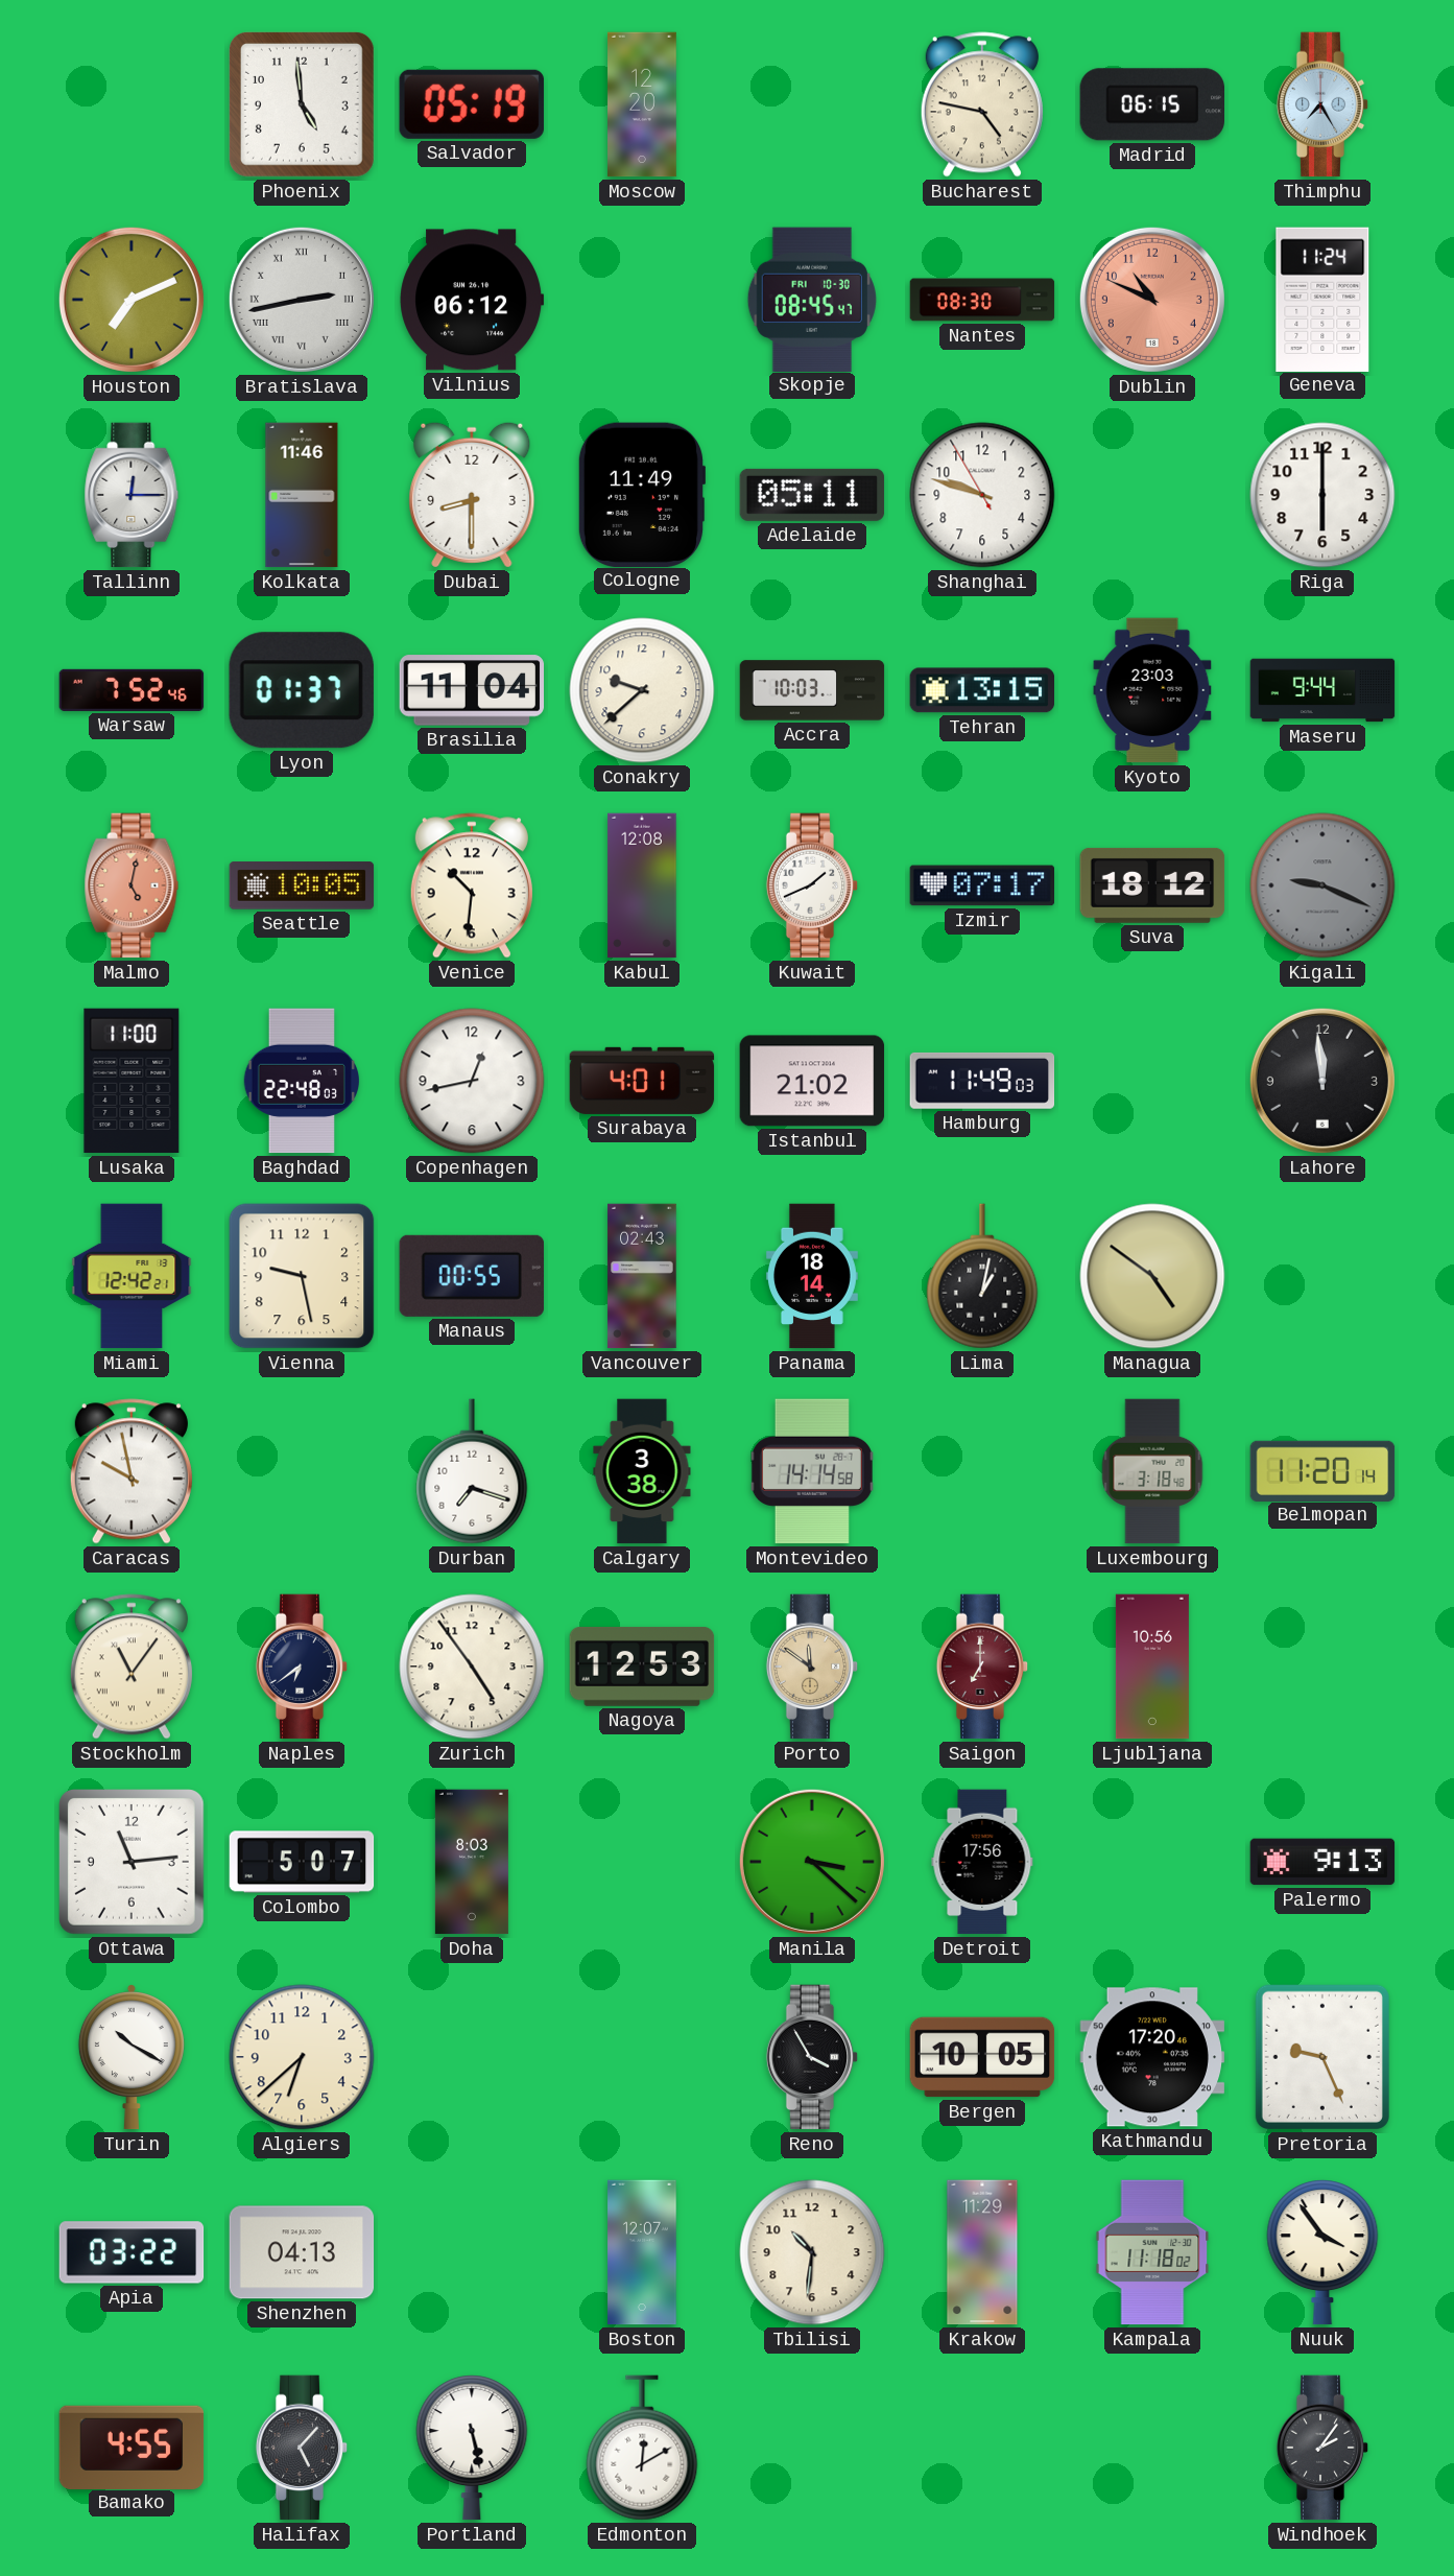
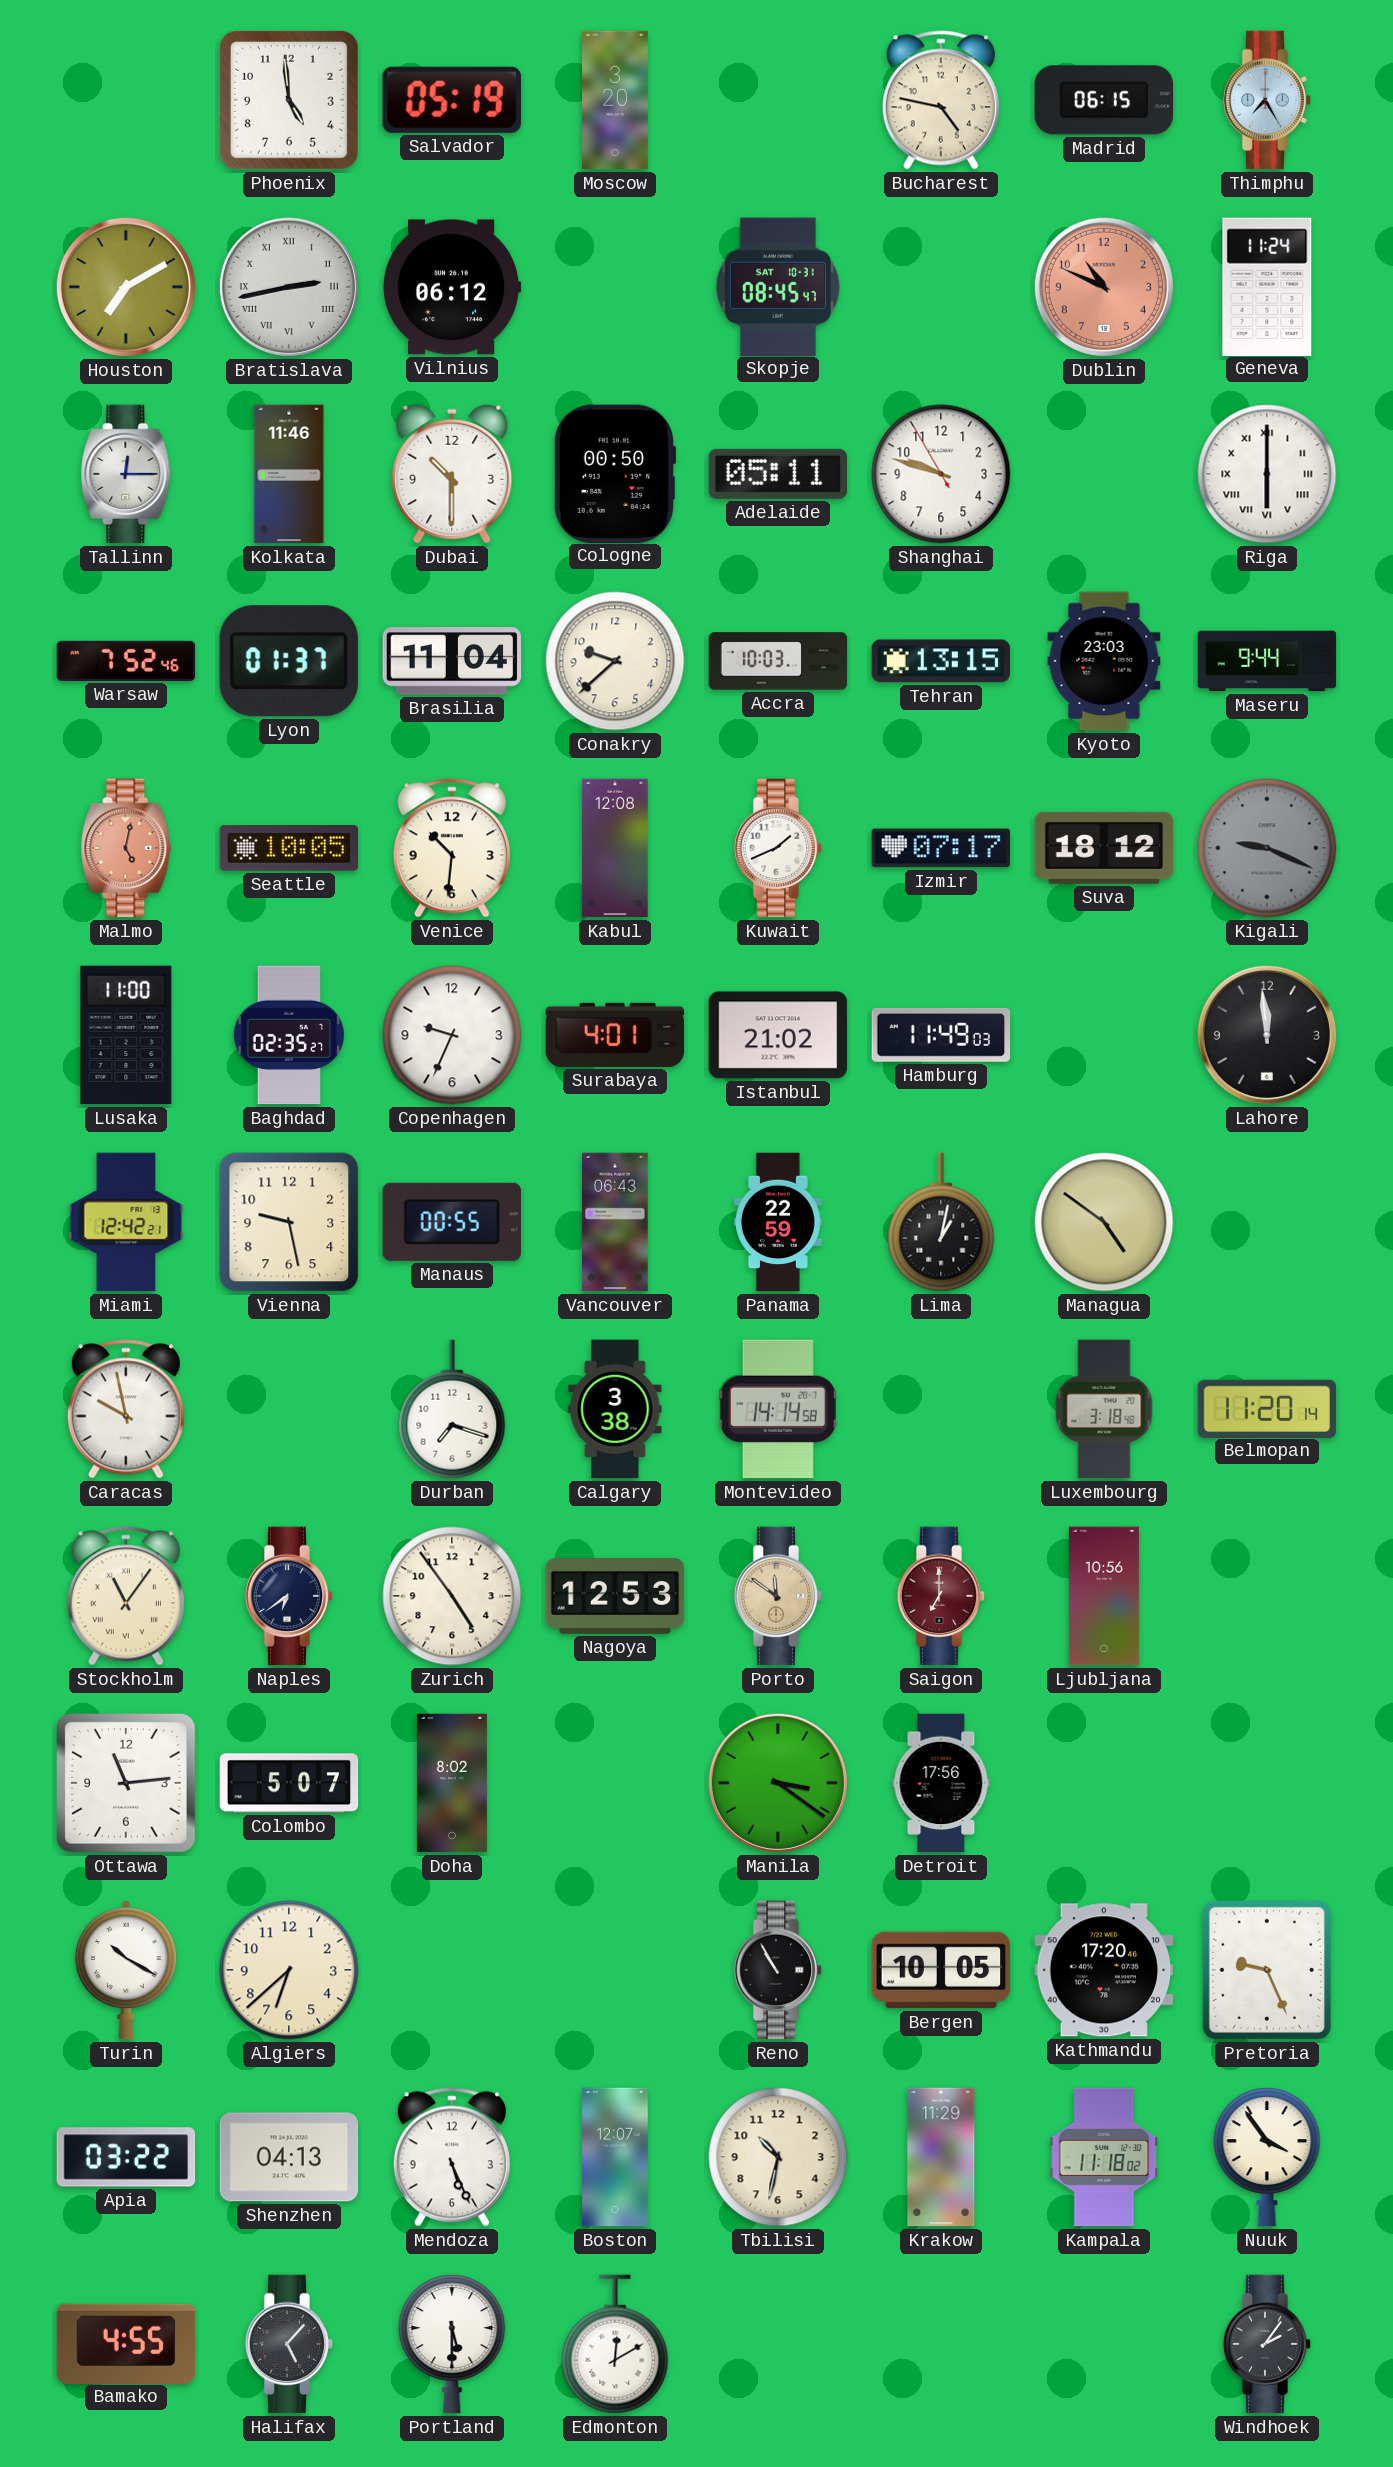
Moscow: 12:20 -> 3:20
Houston: 7:11 -> 7:10
Skopje date: FRI 10-30 -> SAT 10-31
Nantes: 08:30 -> none
Dubai: 8:30 -> 10:30
Cologne: 11:49 -> 00:50
Riga numerals: Arabic -> Roman
Baghdad: 22:48 -> 02:35
Copenhagen: 12:43 -> 9:34
Vancouver: 02:43 -> 06:43
Panama: 18:14 -> 22:59
Doha: 8:03 -> 8:02
Manila: 3:22 -> 3:21
Palermo: 9:13 -> none
Reno: 3:55 -> 10:55
Mendoza: none -> 5:26
Tbilisi: 10:31 -> 10:32
Portland: 5:28 -> 5:30
